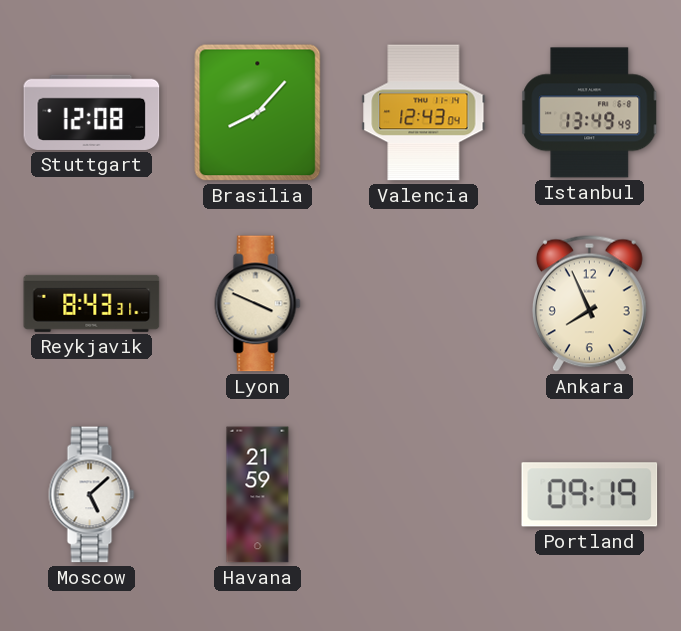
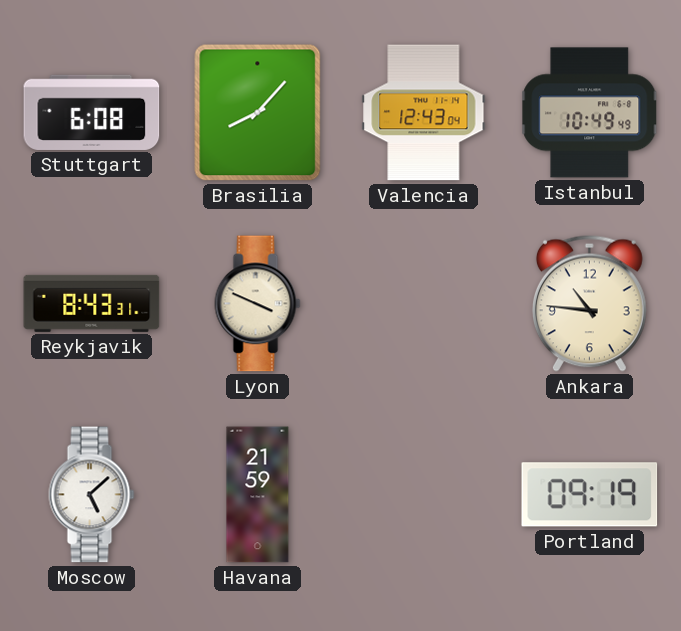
Stuttgart: 12:08 -> 6:08
Istanbul: 13:49 -> 10:49
Ankara: 7:56 -> 10:46
